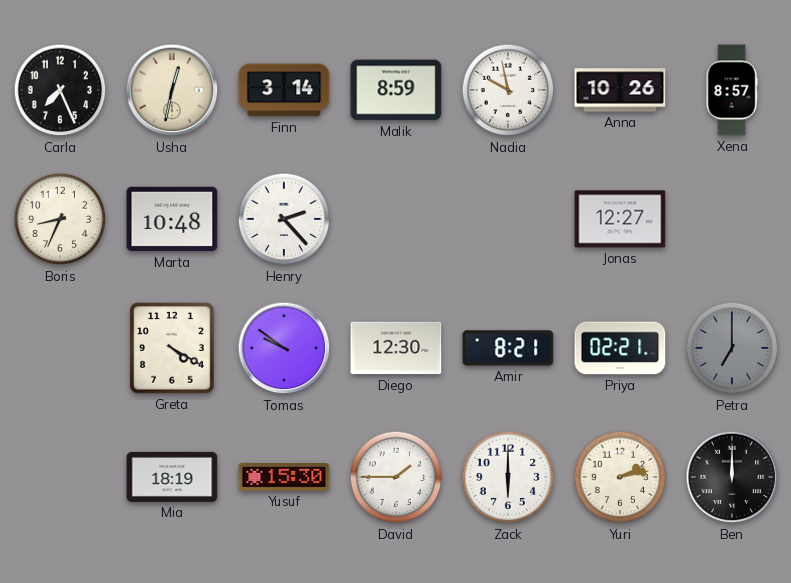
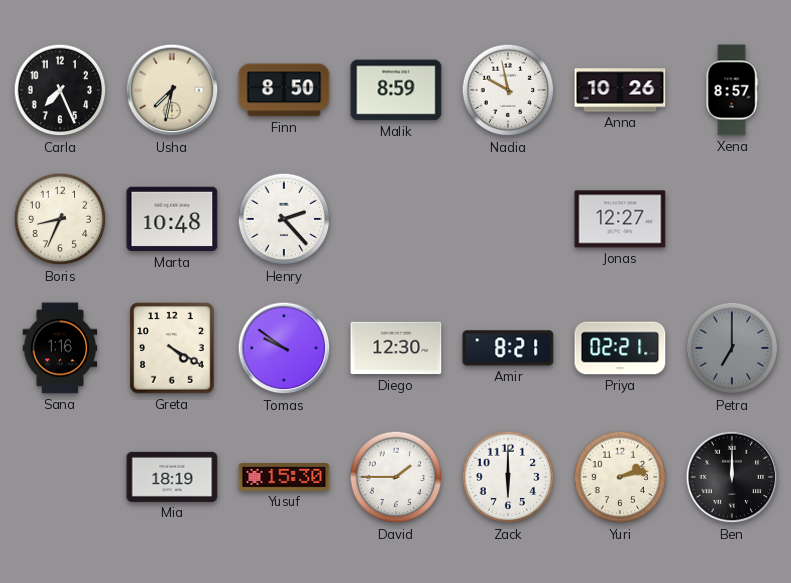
Usha: 12:32 -> 7:32
Finn: 3:14 -> 8:50
Sana: none -> 1:16
